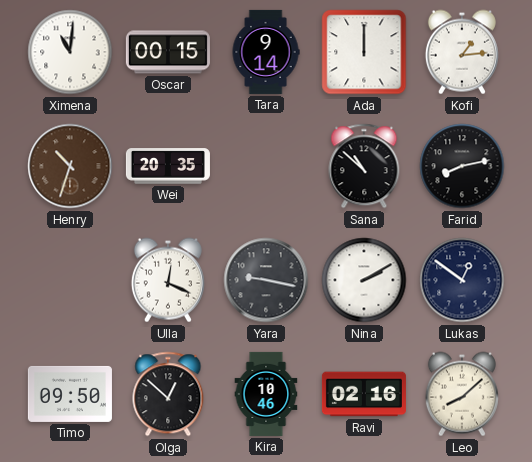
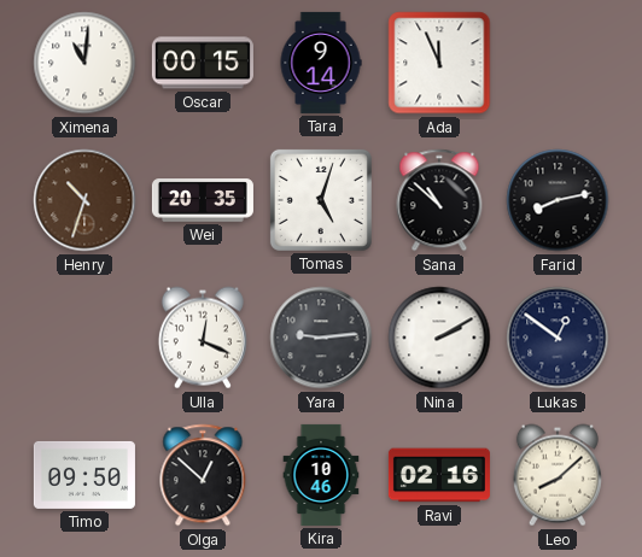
Ada: 12:00 -> 11:56
Kofi: 1:14 -> none
Tomas: none -> 5:03
Yara: 9:17 -> 9:14
